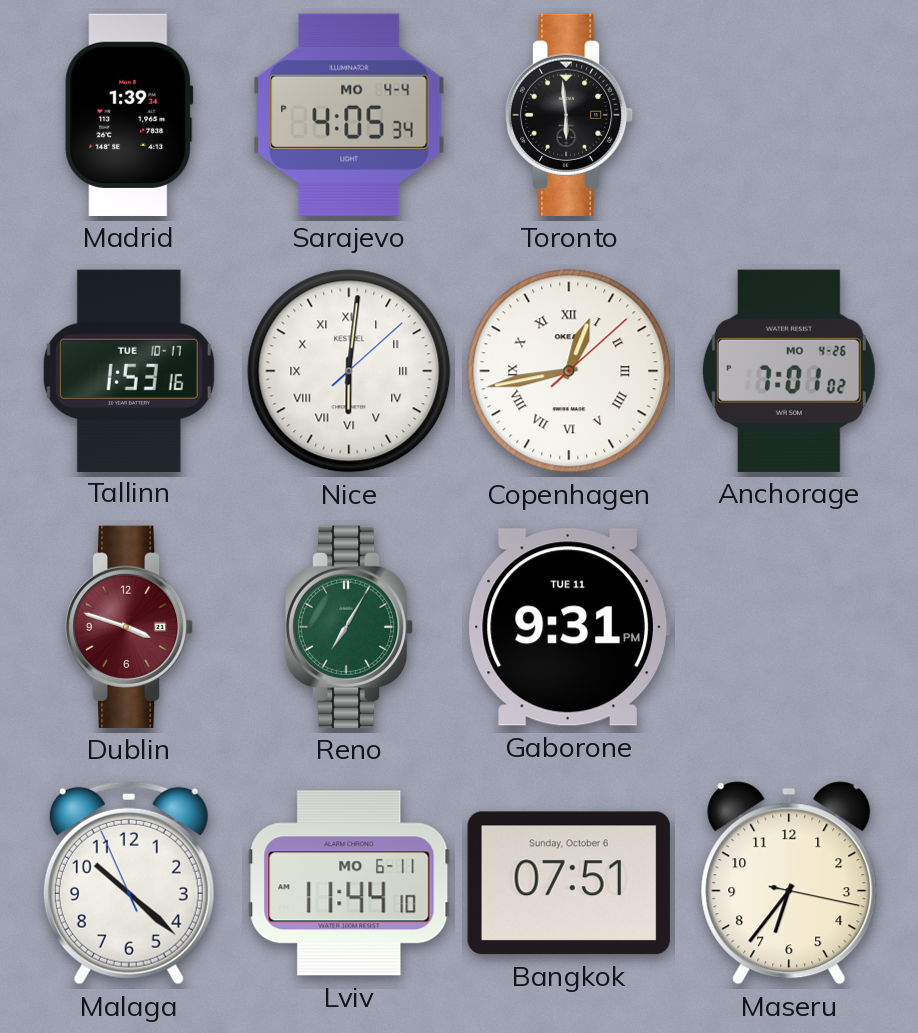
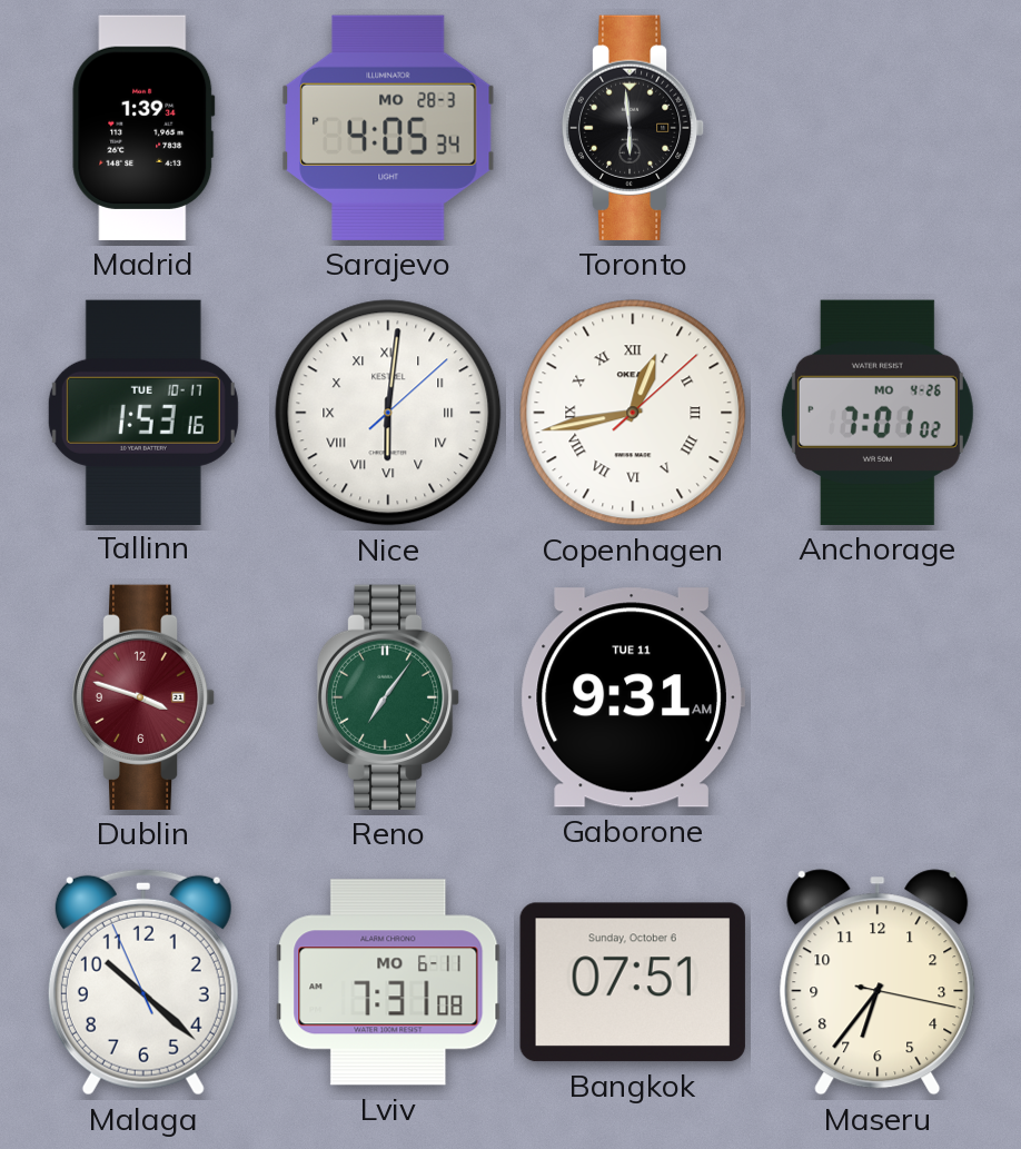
Sarajevo date: MO 4-4 -> MO 28-3
Reno: 7:05 -> 7:06
Gaborone: 9:31 PM -> 9:31 AM
Lviv: 11:44 -> 7:31
